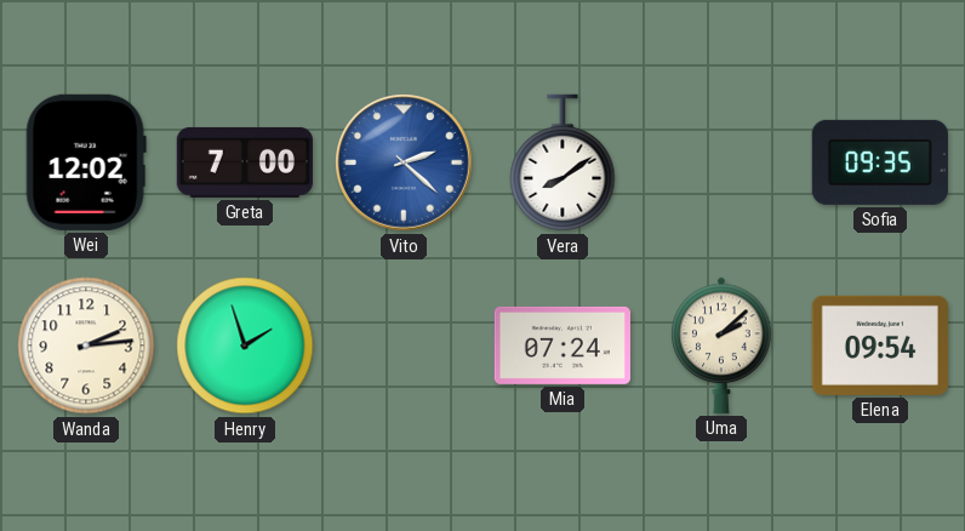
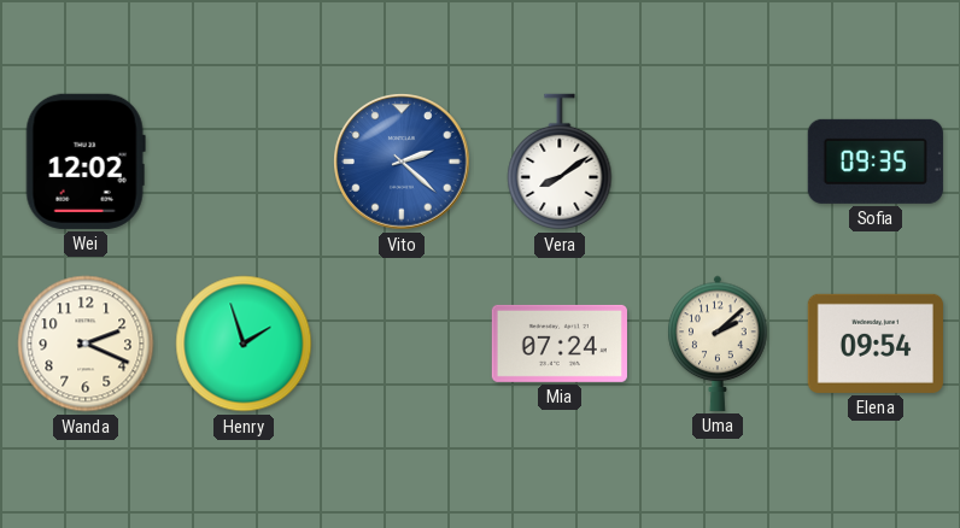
Greta: 7:00 -> none
Wanda: 2:14 -> 2:19
